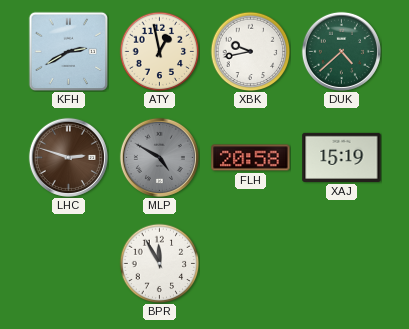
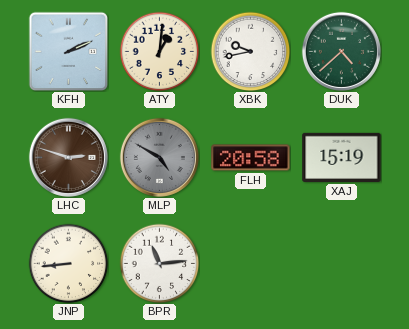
KFH: 2:40 -> 2:11
ATY: 12:58 -> 1:01
JNP: none -> 8:44
BPR: 11:55 -> 11:14
